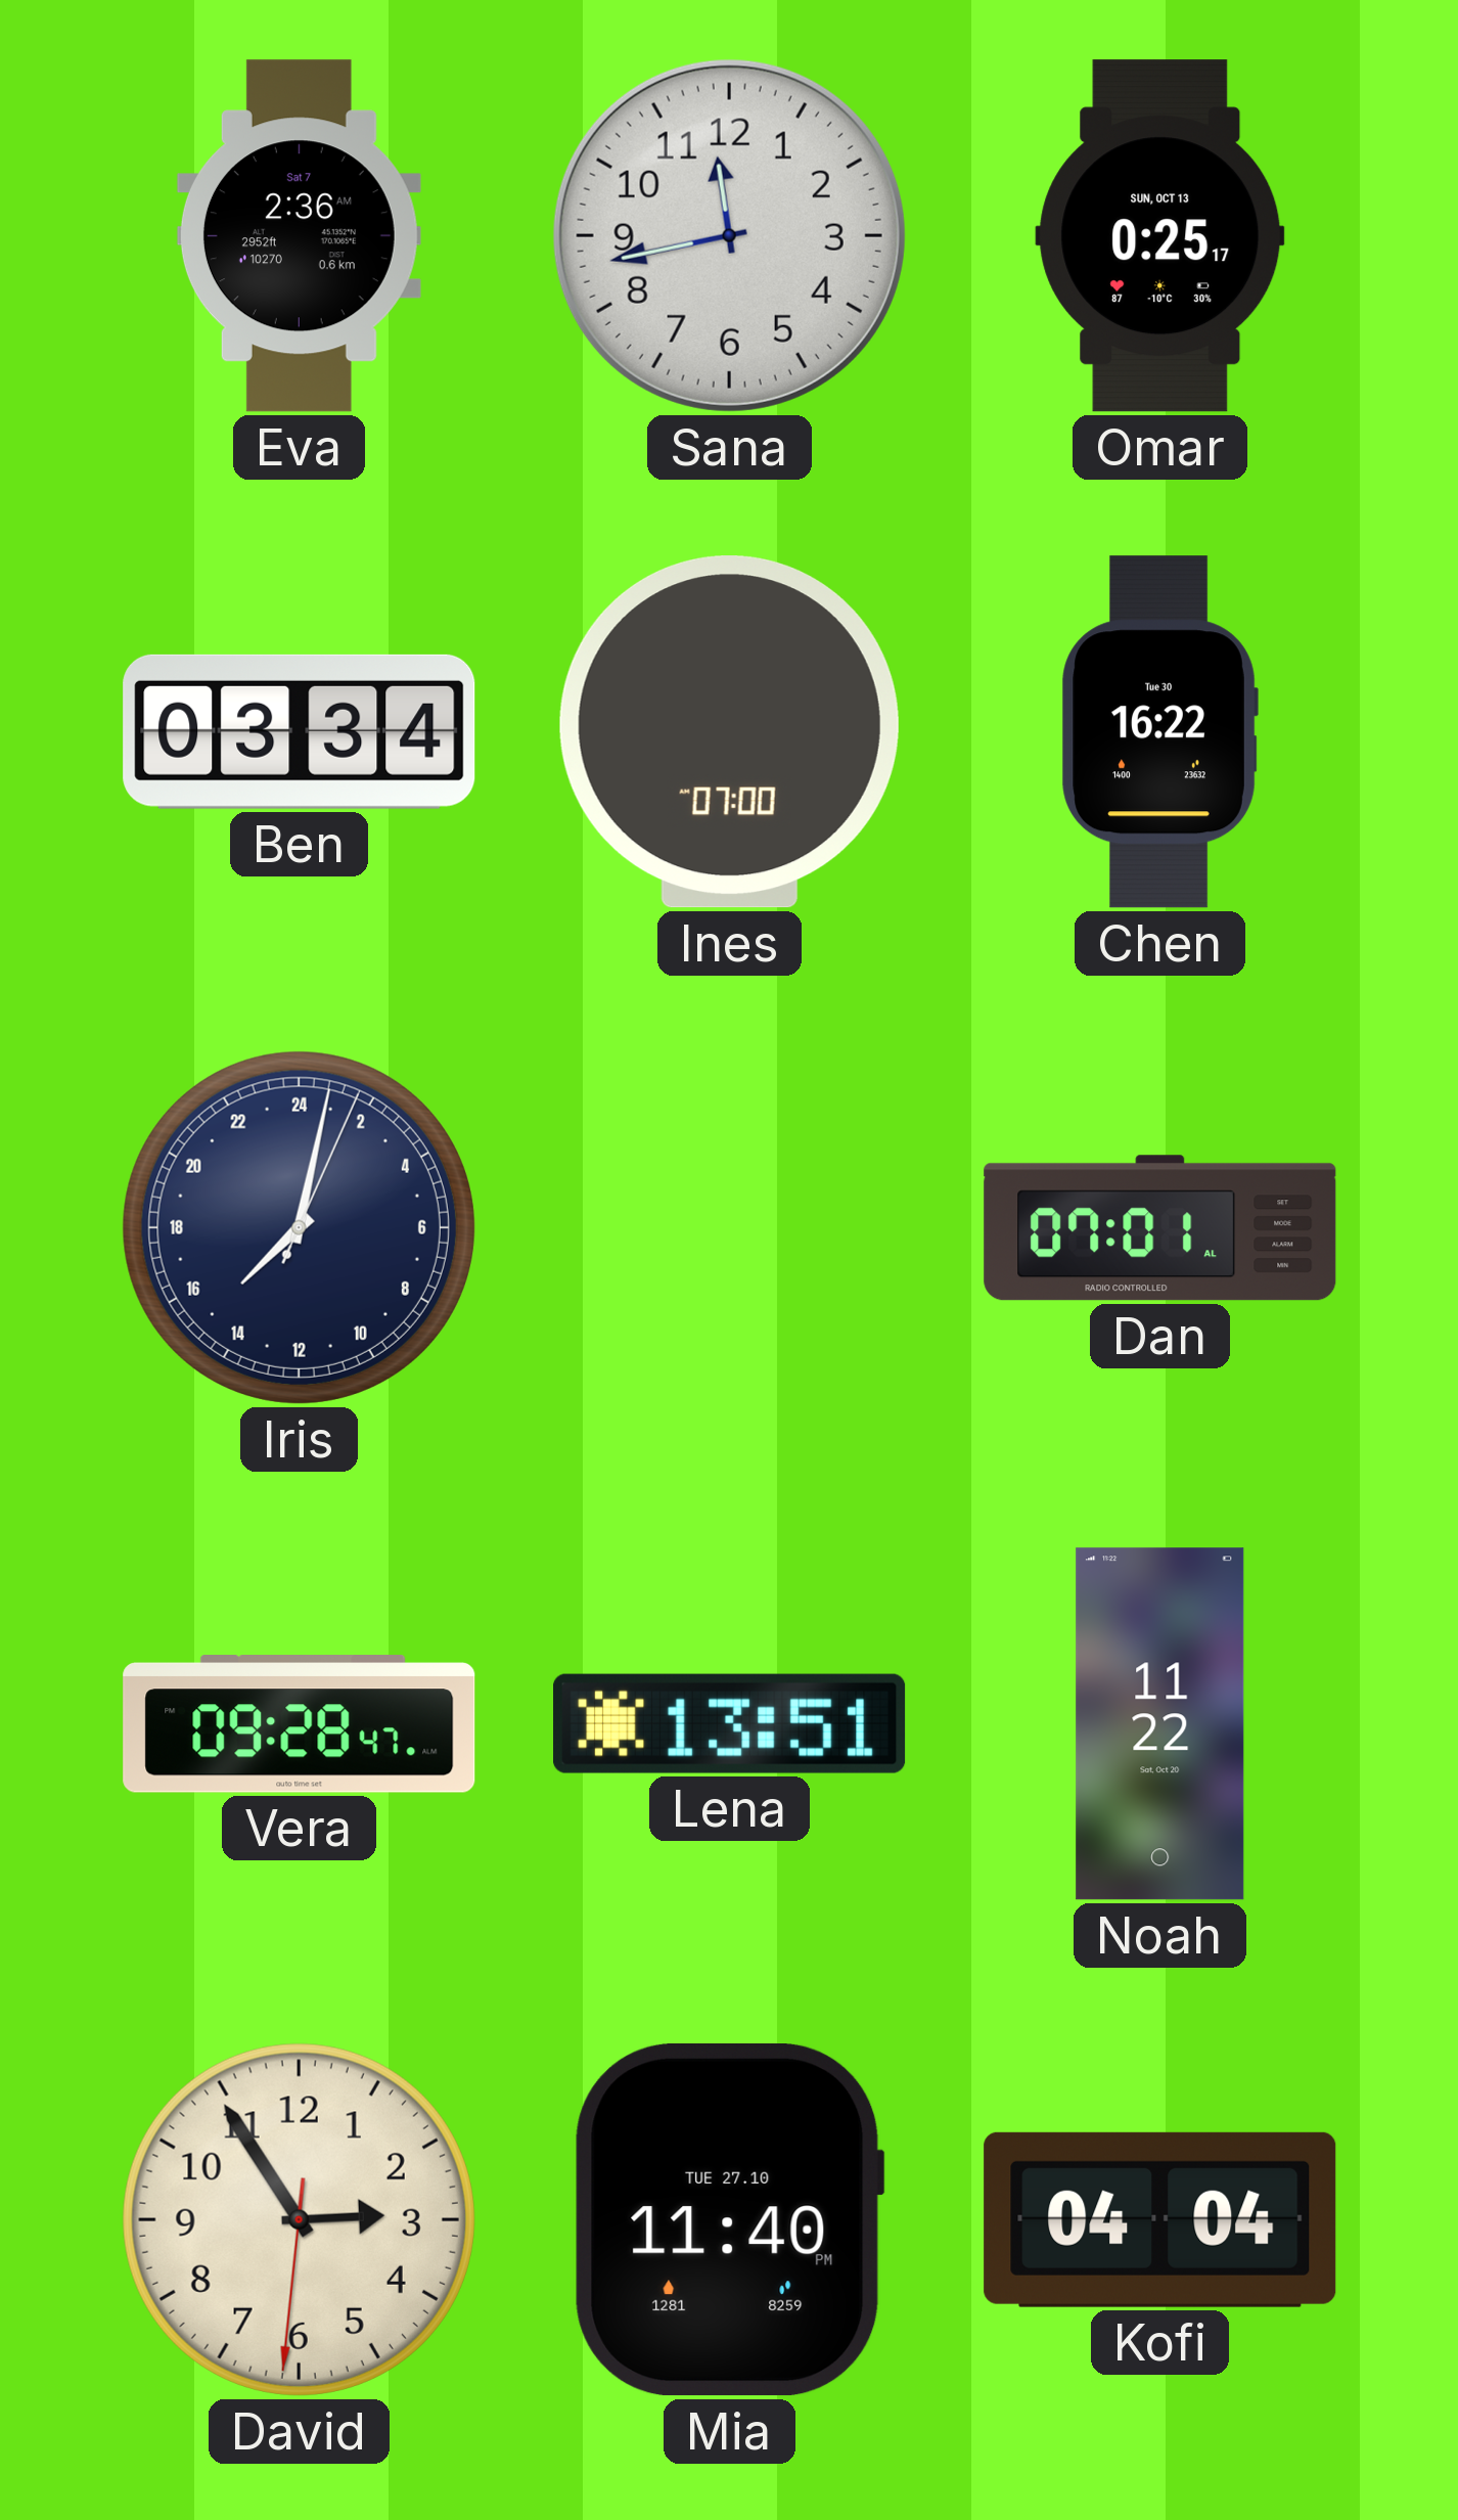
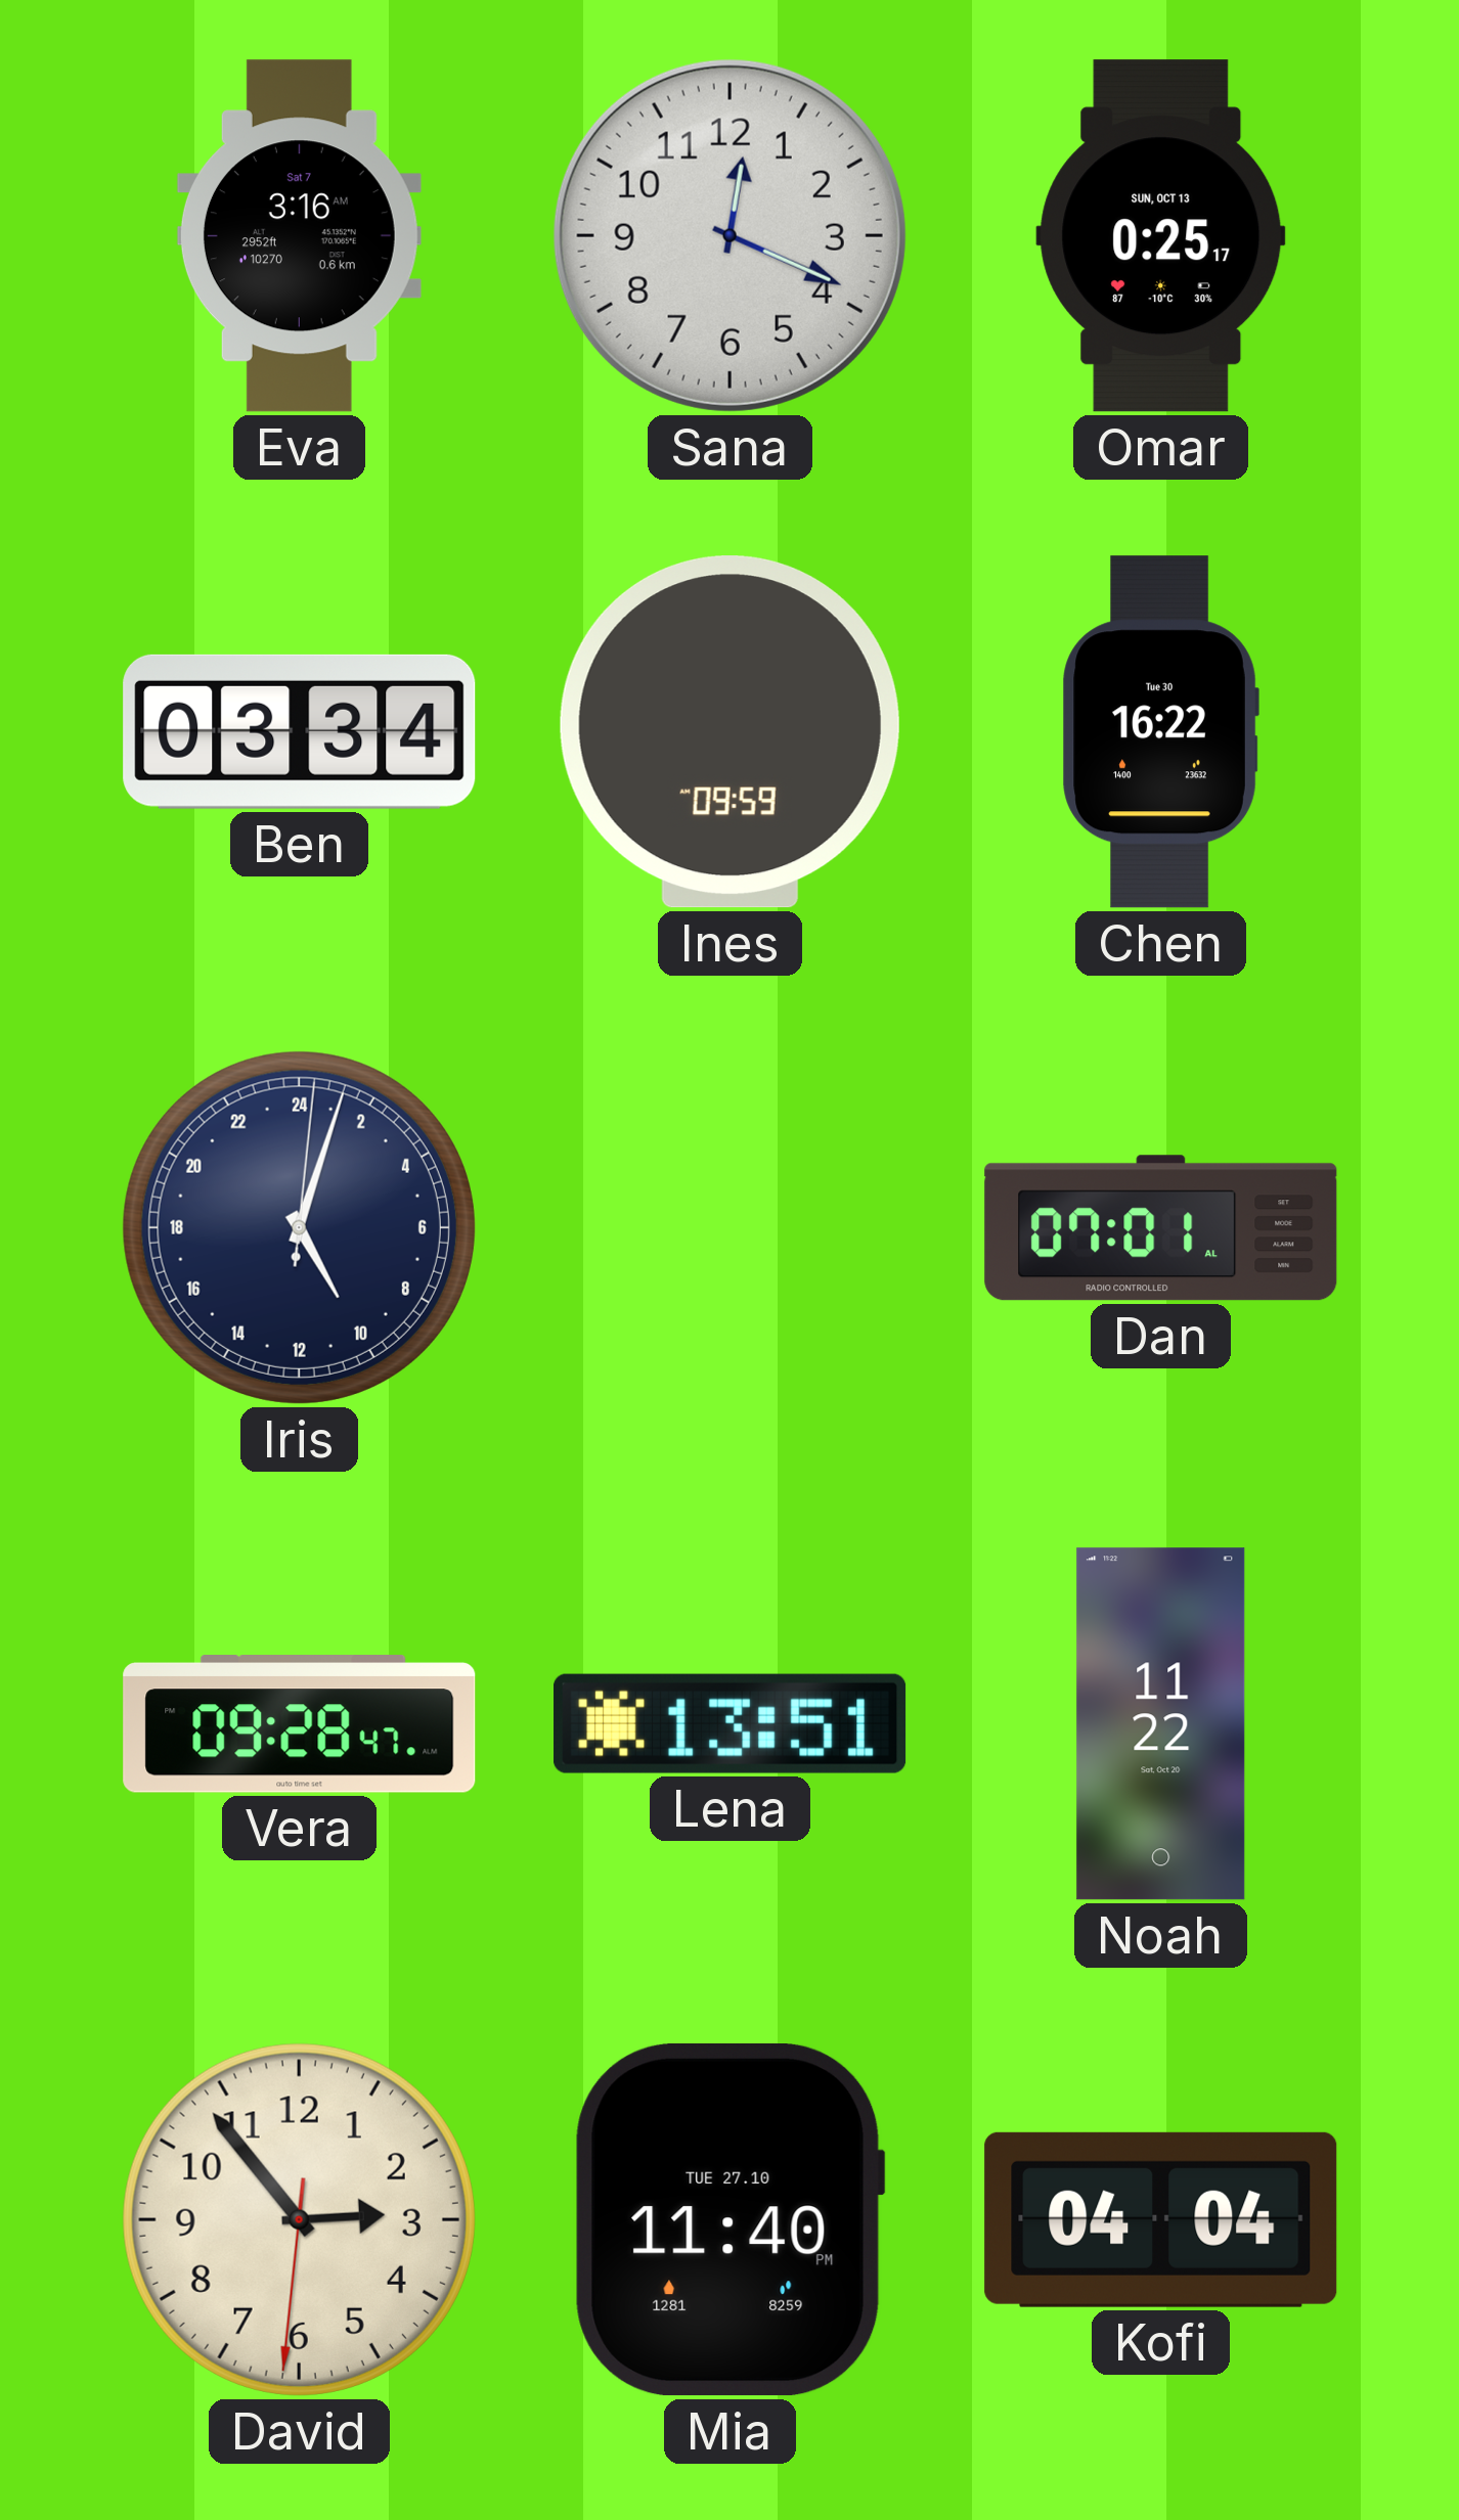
Eva: 2:36 -> 3:16
Sana: 11:43 -> 12:19
Ines: 07:00 -> 09:59
Iris: 15:02 -> 10:03
David: 2:54 -> 2:53
